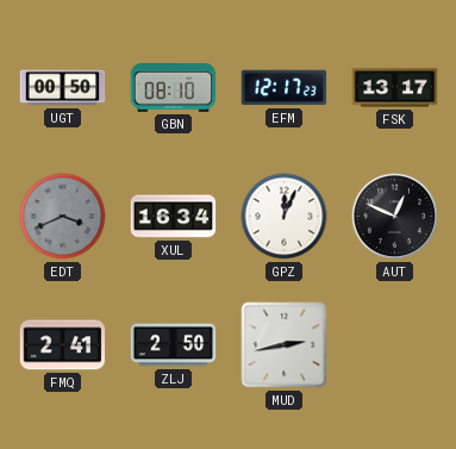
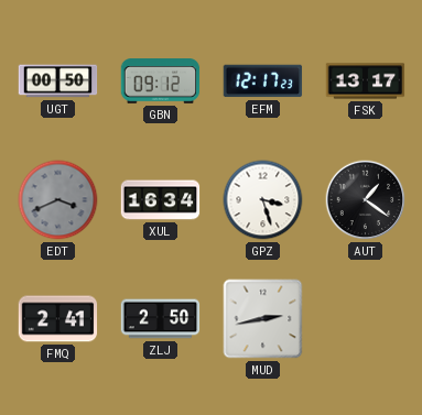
GBN: 08:10 -> 09:12
GPZ: 12:04 -> 3:27
AUT: 12:49 -> 1:21
